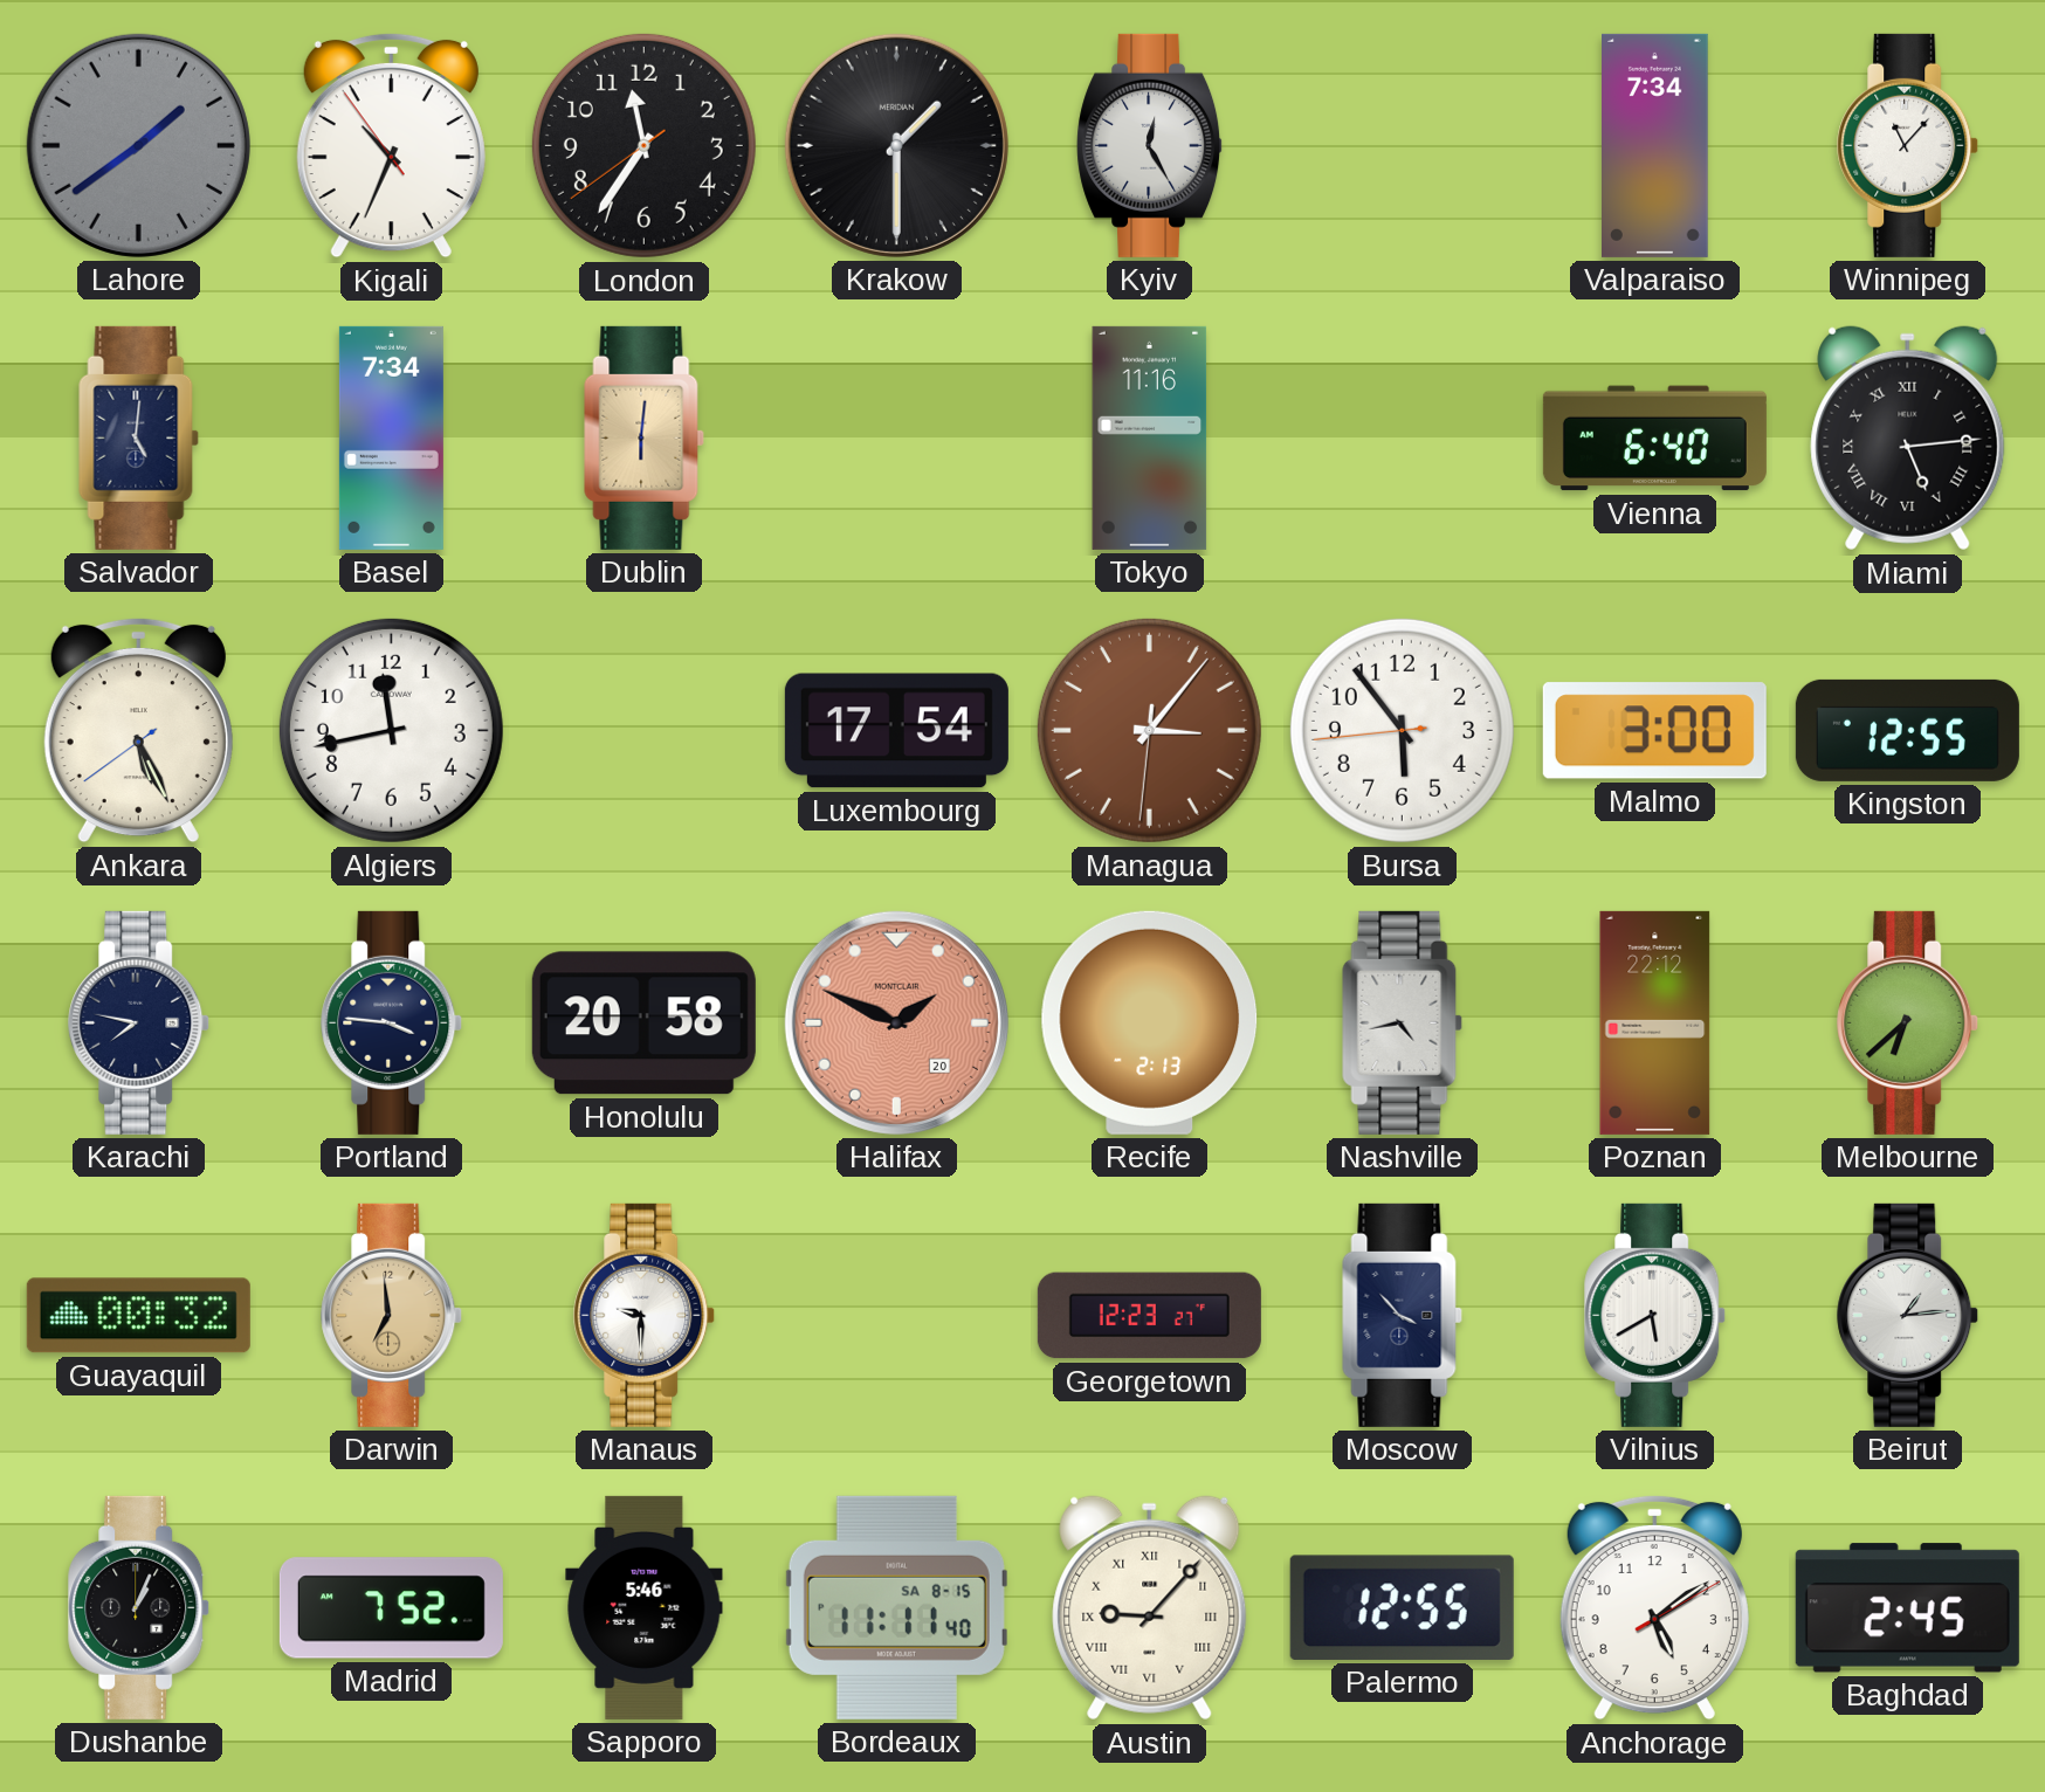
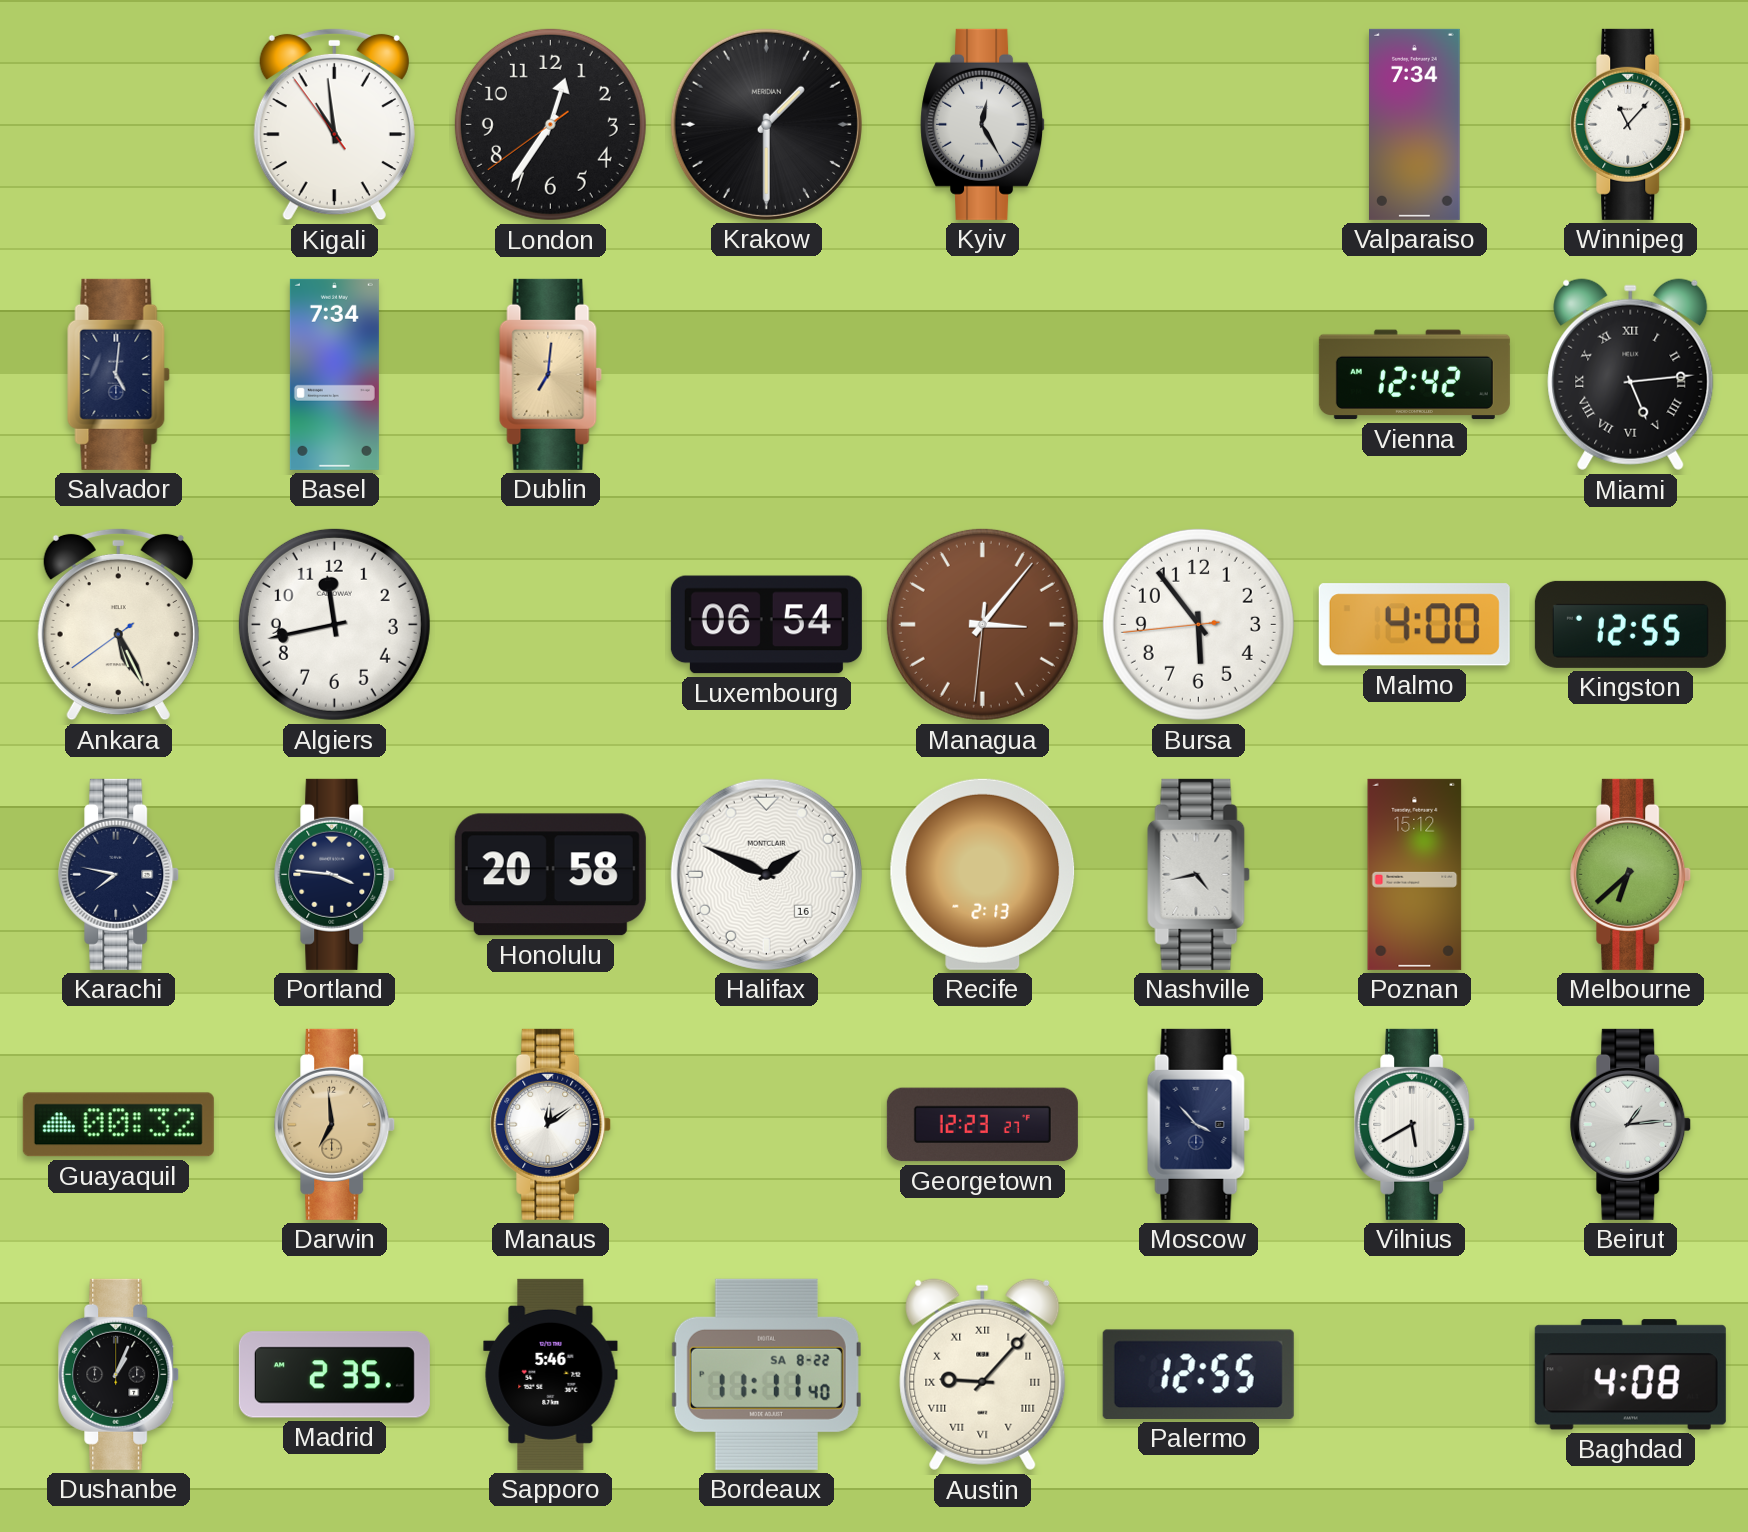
Lahore: 1:39 -> none
Kigali: 10:33 -> 10:58
London: 11:35 -> 12:35
Dublin: 6:01 -> 7:01
Tokyo: 11:16 -> none
Vienna: 6:40 -> 12:42
Luxembourg: 17:54 -> 06:54
Malmo: 3:00 -> 4:00
Halifax date: 20 -> 16
Halifax dial: salmon -> white
Poznan: 22:12 -> 15:12
Manaus: 9:30 -> 12:09
Madrid: 7:52 -> 2:35
Bordeaux date: SA 8-15 -> SA 8-22
Anchorage: 5:09 -> none
Baghdad: 2:45 -> 4:08
